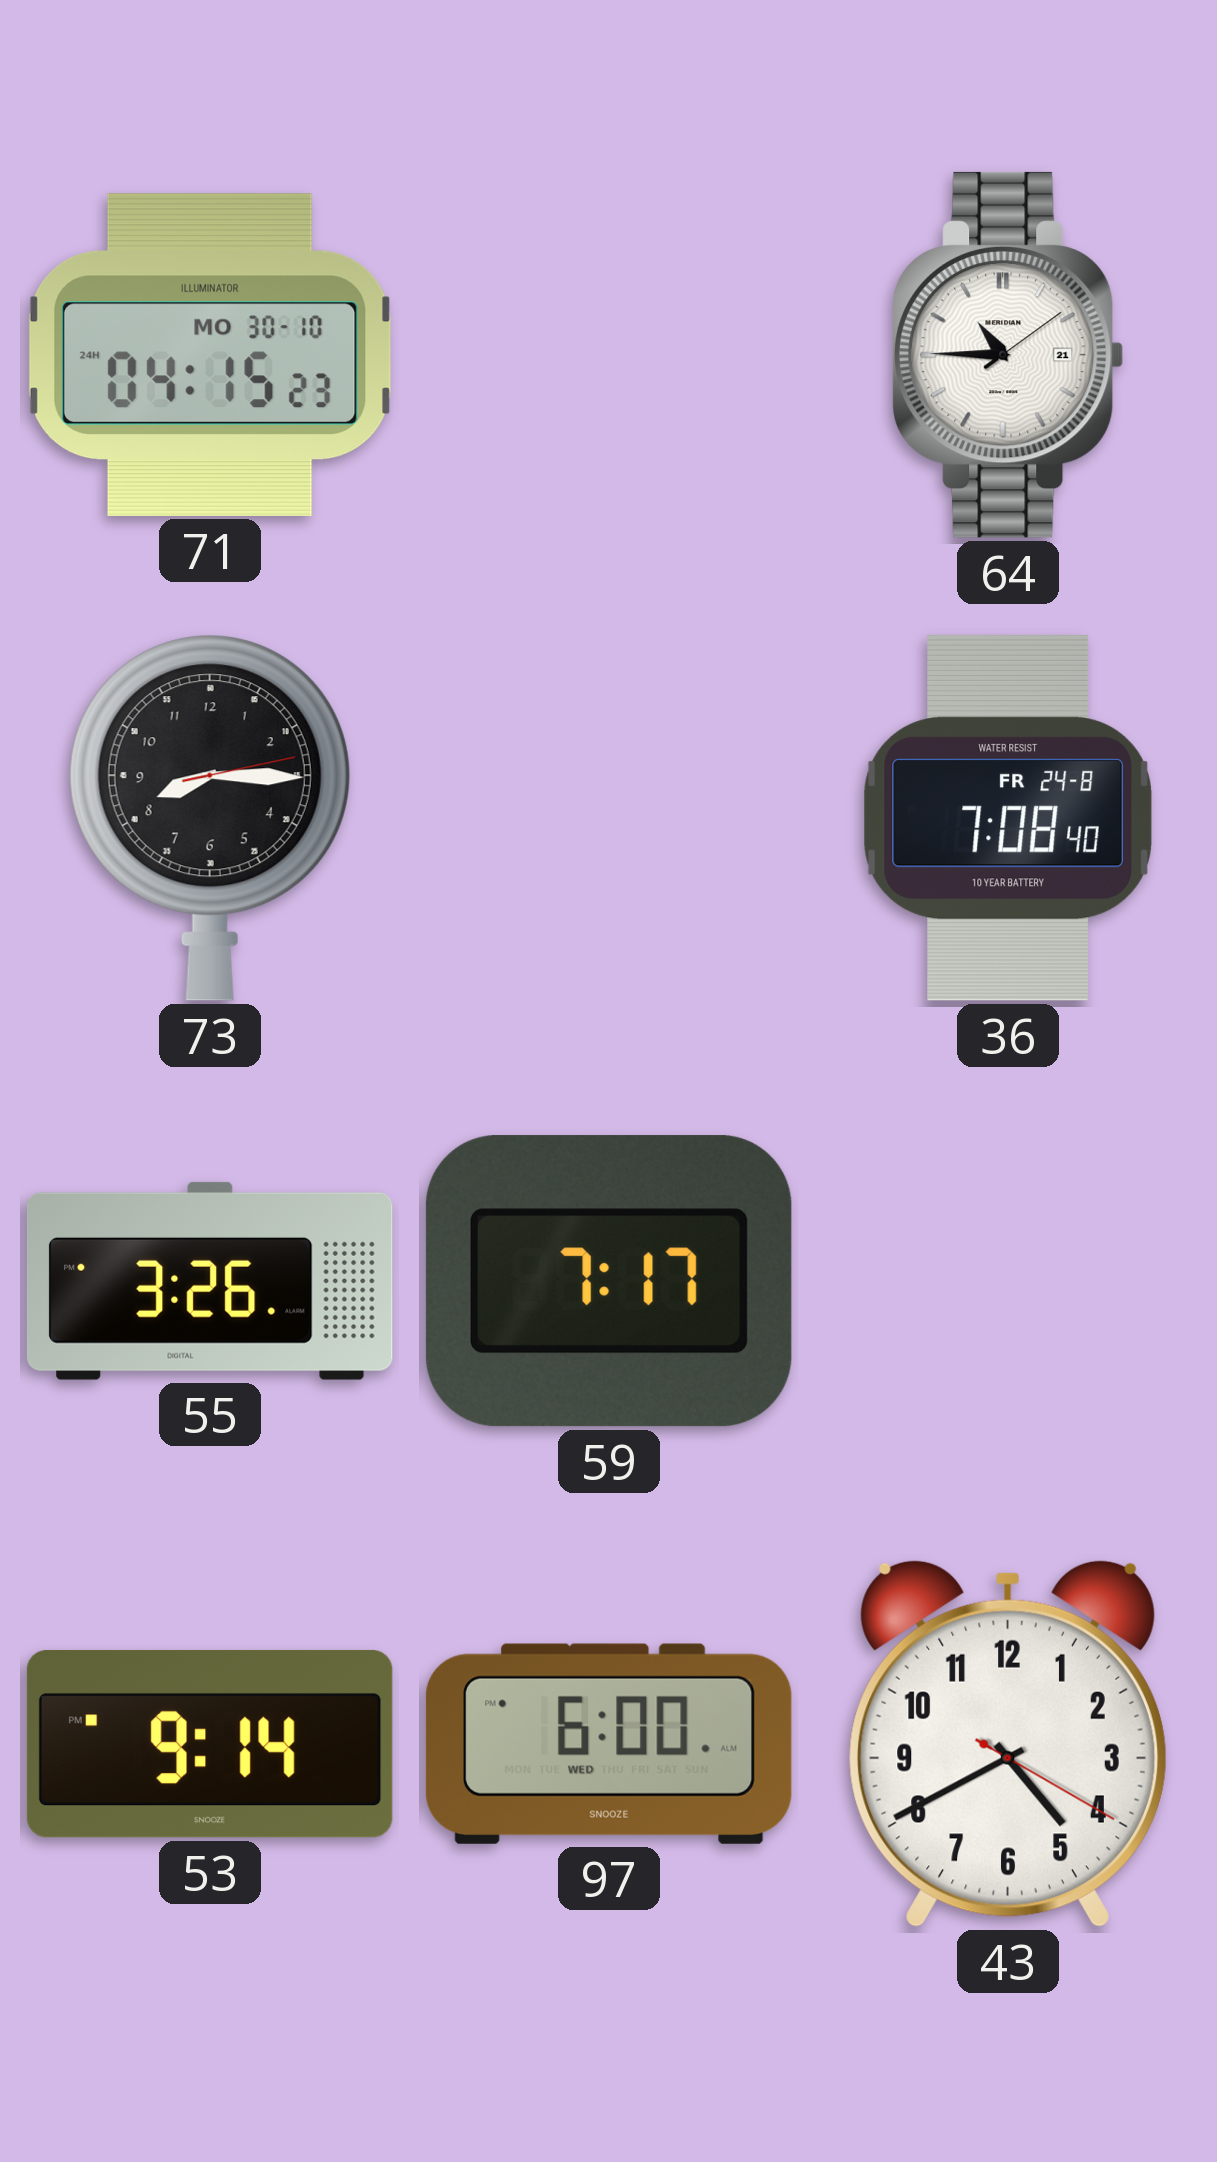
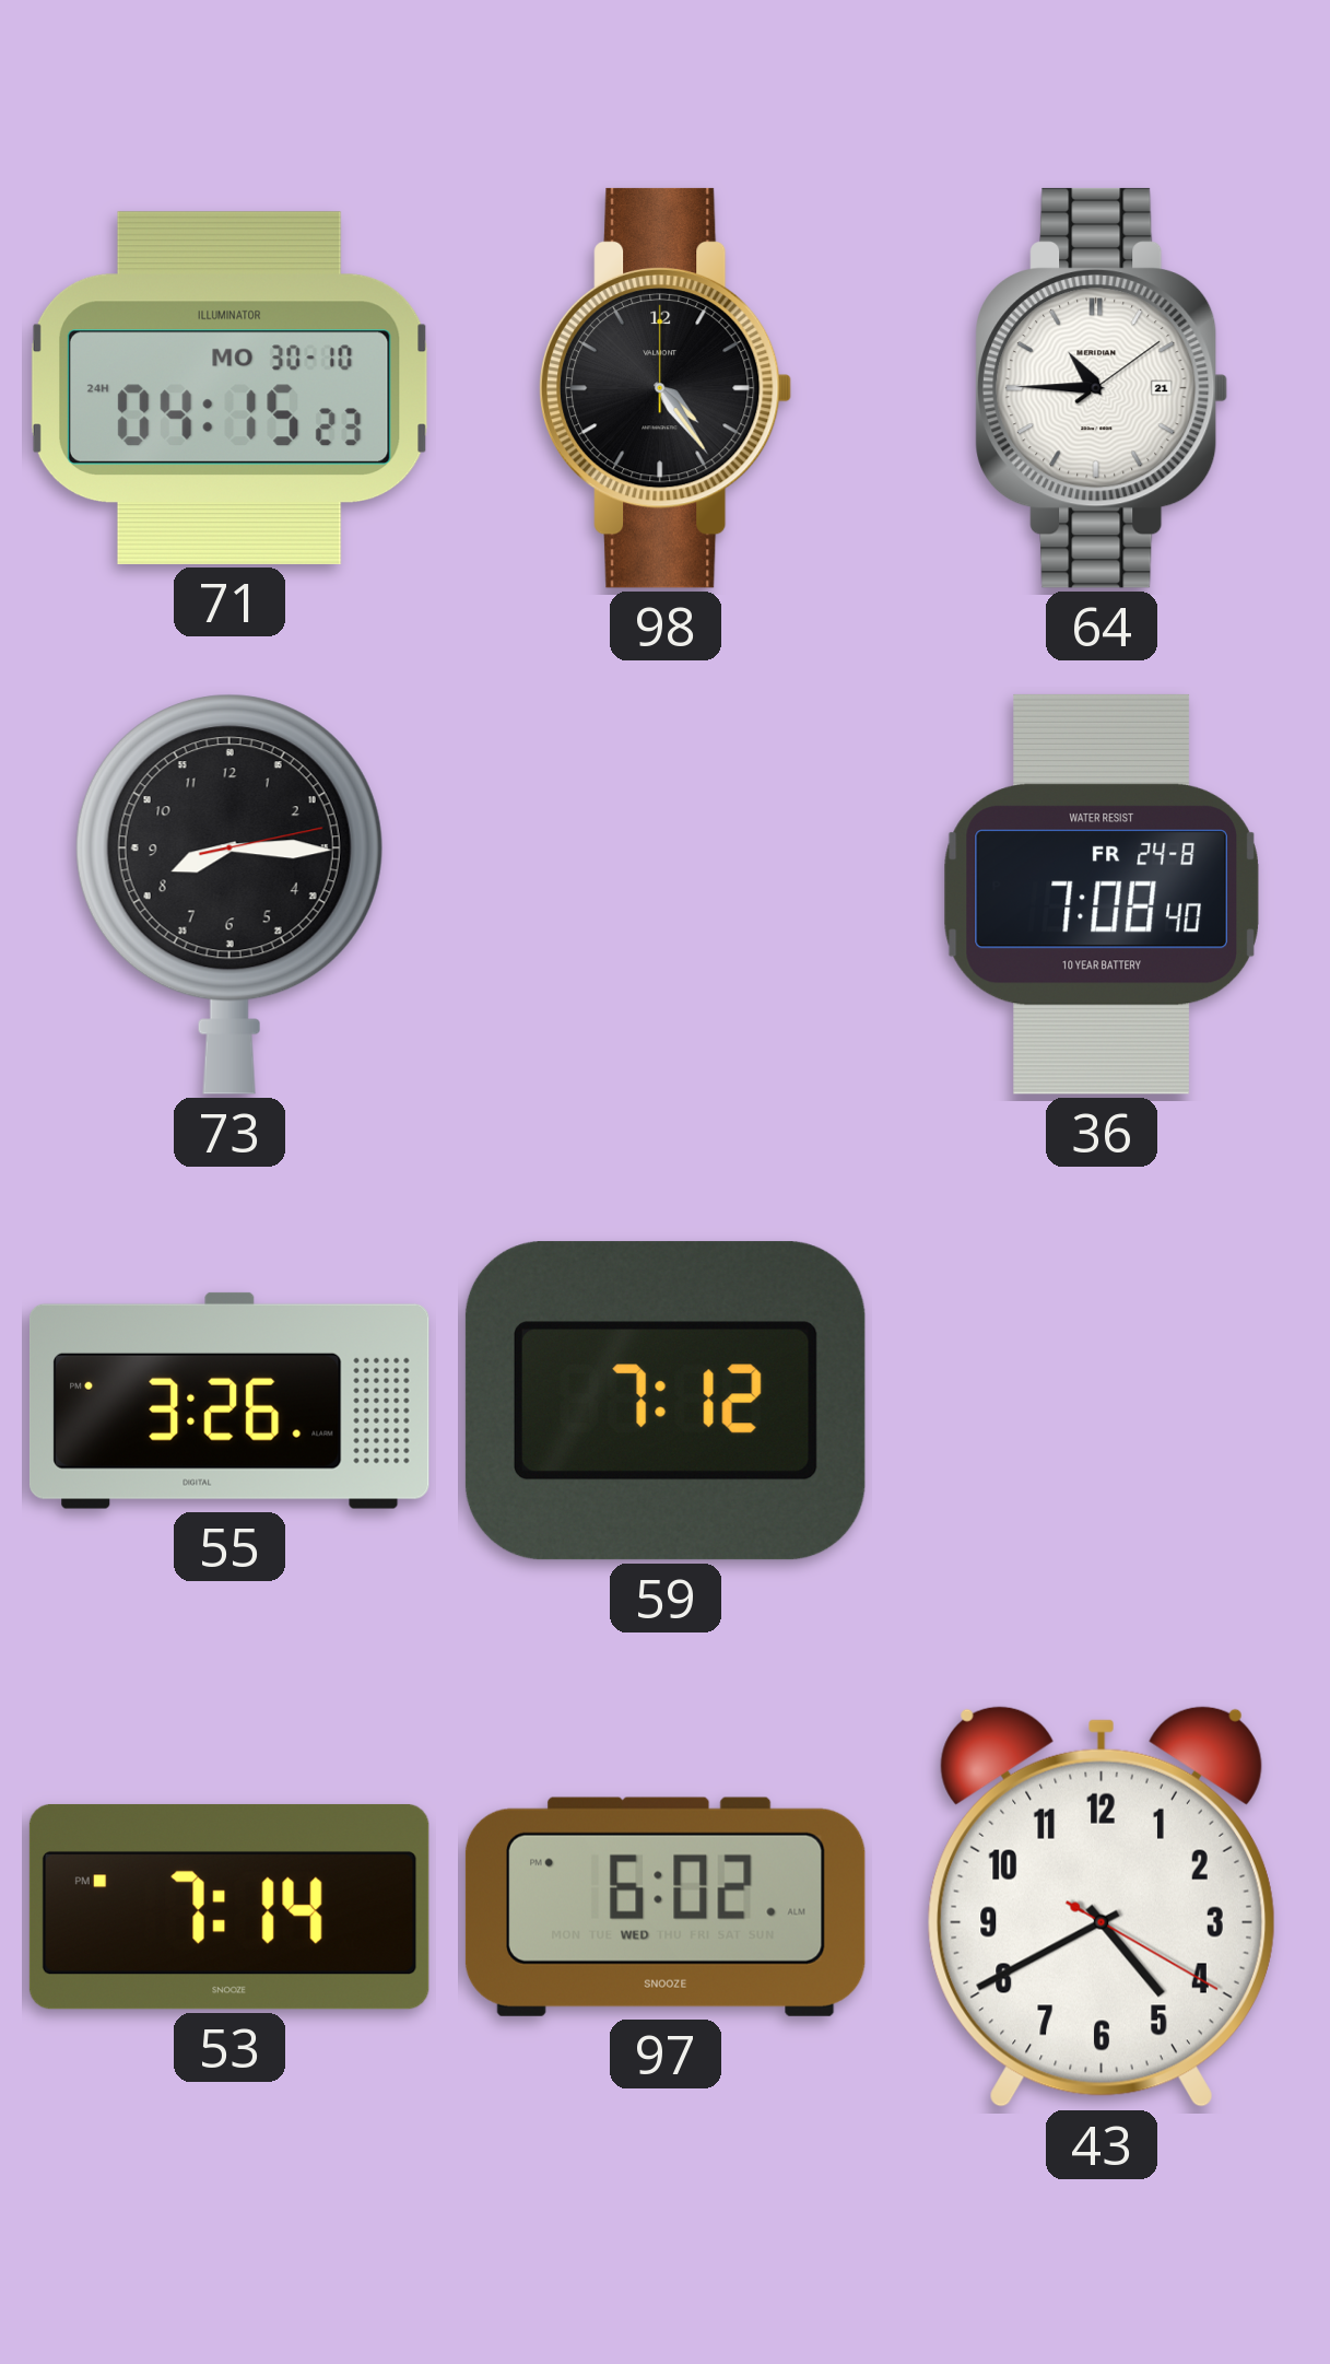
98: none -> 4:24
59: 7:17 -> 7:12
53: 9:14 -> 7:14
97: 6:00 -> 6:02
